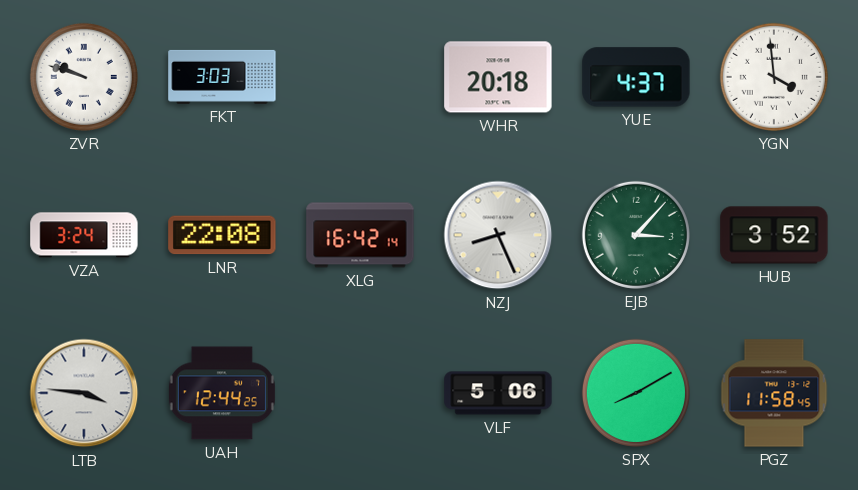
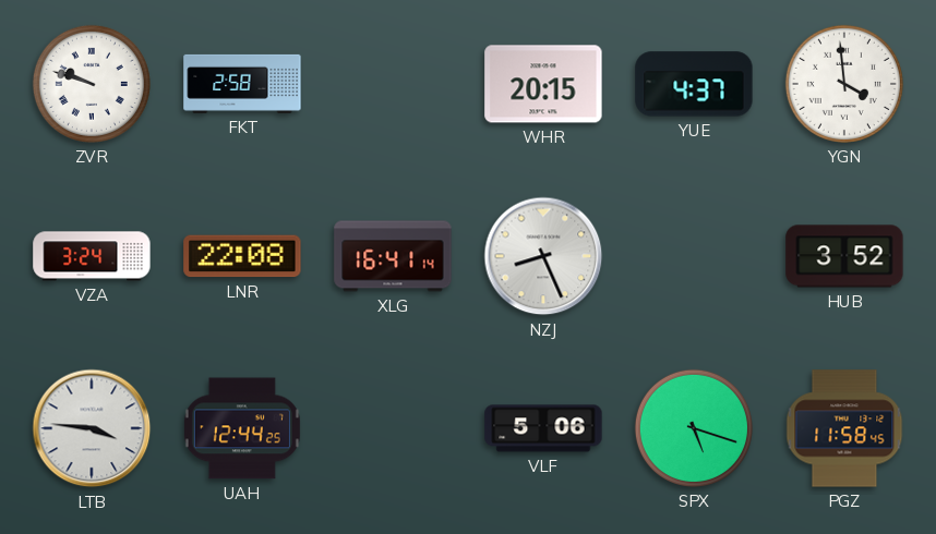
FKT: 3:03 -> 2:58
WHR: 20:18 -> 20:15
XLG: 16:42 -> 16:41
EJB: 3:07 -> none
SPX: 8:10 -> 5:18
